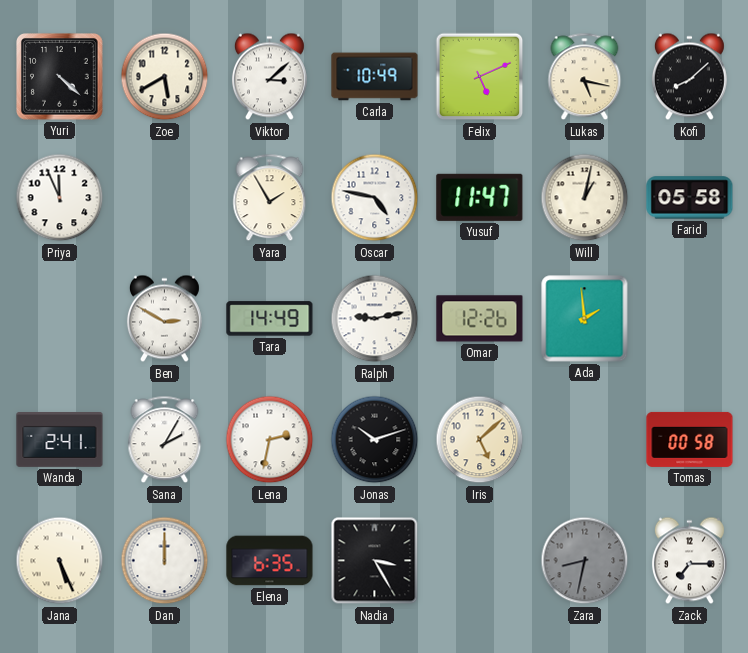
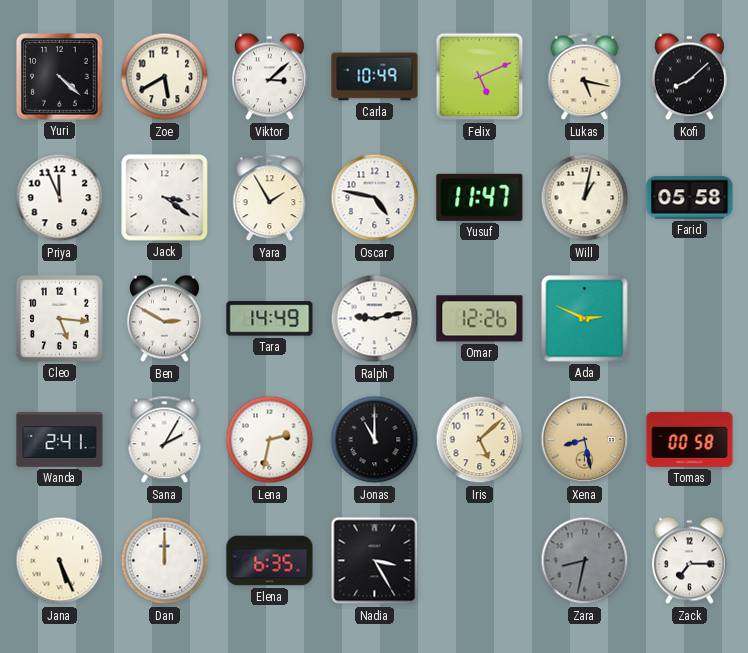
Jack: none -> 3:21
Cleo: none -> 5:16
Ada: 1:59 -> 2:49
Jonas: 10:12 -> 11:00
Xena: none -> 8:28
